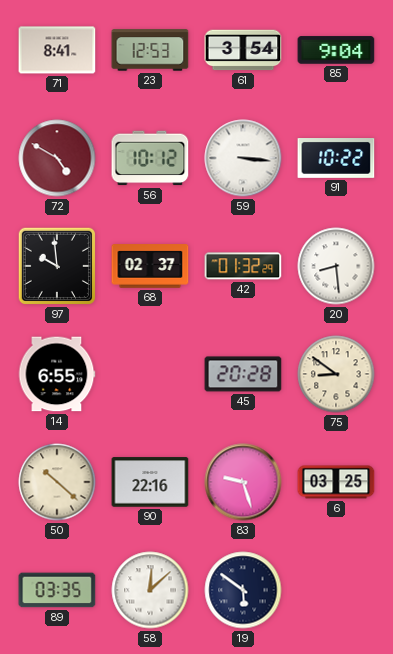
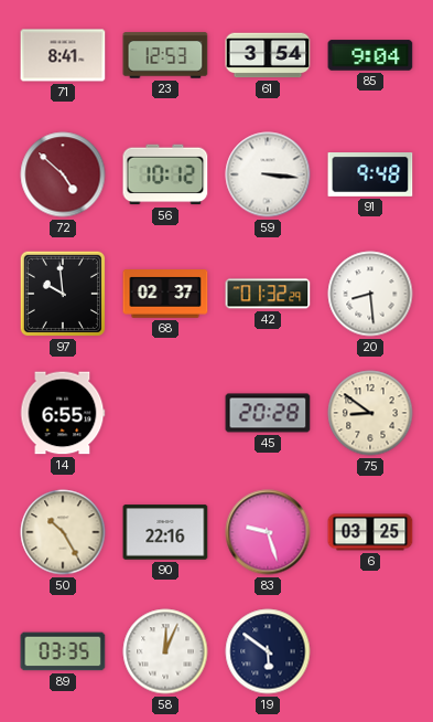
72: 4:50 -> 4:52
91: 10:22 -> 9:48
50: 10:22 -> 10:25
58: 12:08 -> 12:04
